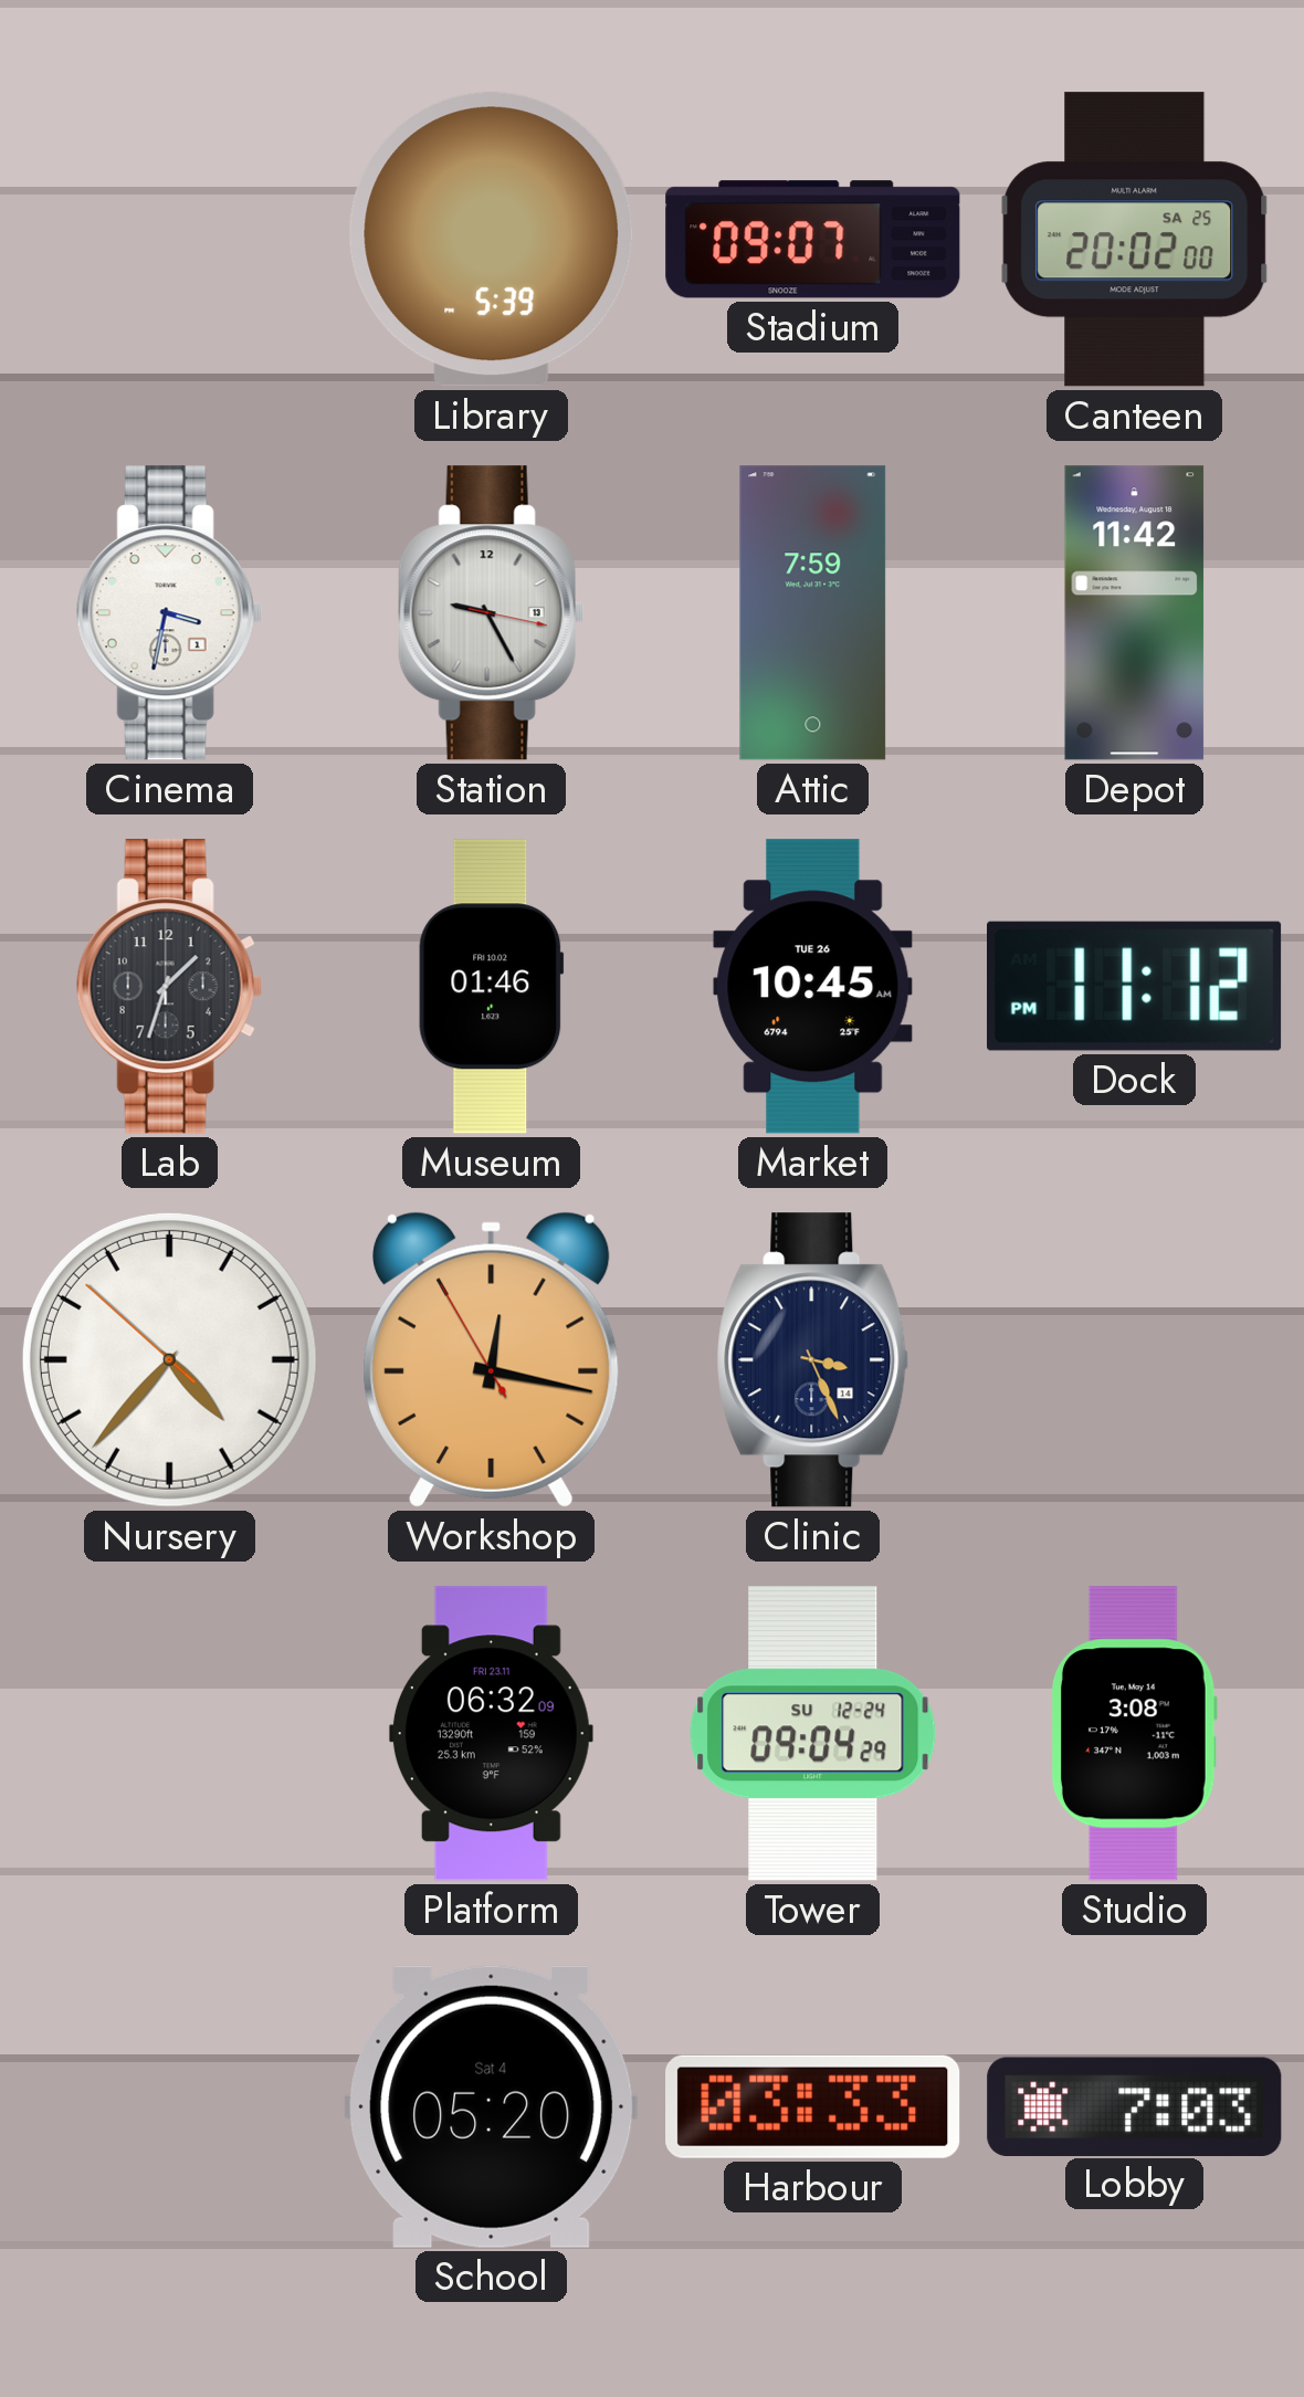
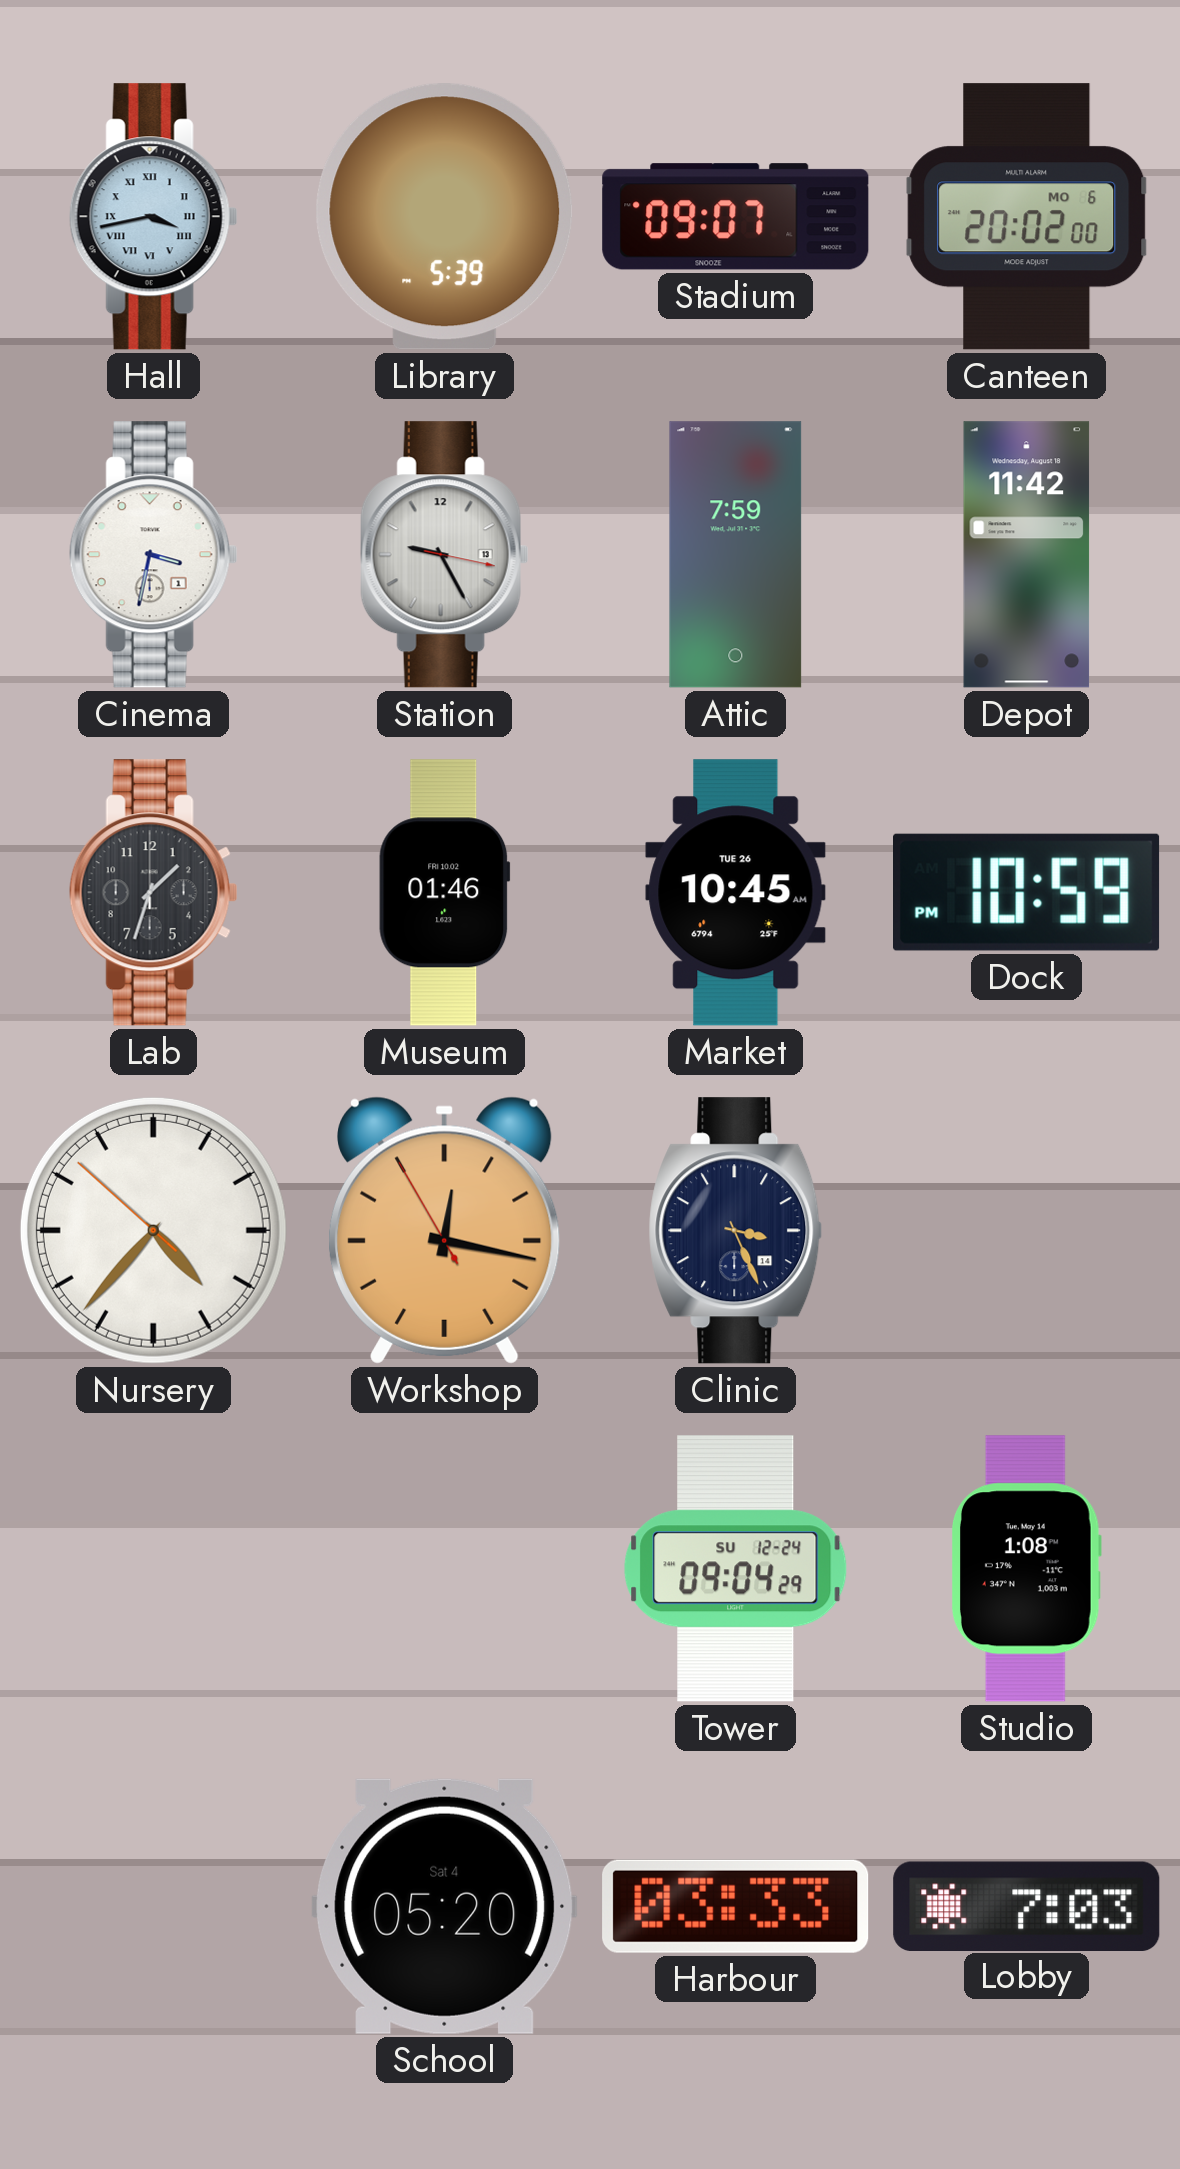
Hall: none -> 3:43
Canteen date: SA 25 -> MO 6
Dock: 11:12 -> 10:59
Platform: 06:32 -> none
Studio: 3:08 -> 1:08
